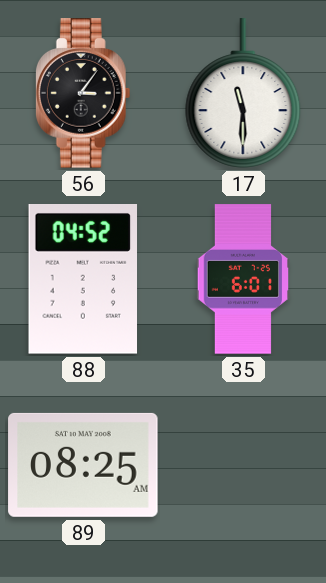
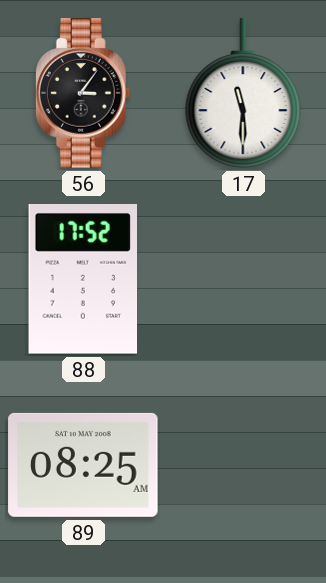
88: 04:52 -> 17:52
35: 6:01 -> none
